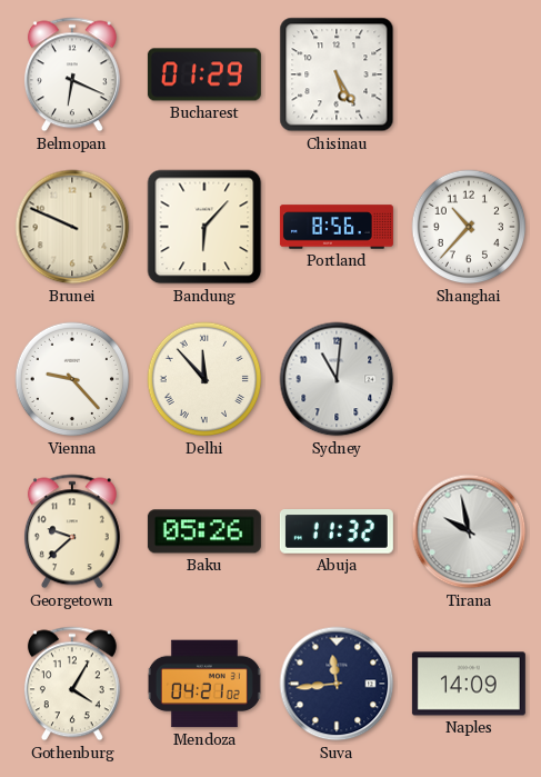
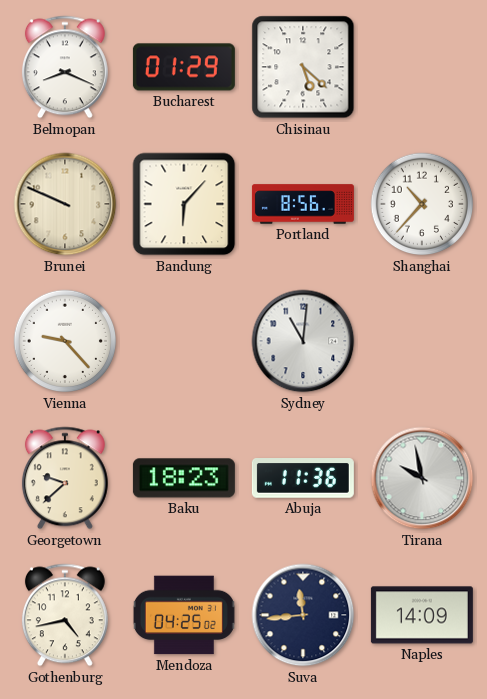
Belmopan: 6:19 -> 8:19
Chisinau: 5:25 -> 5:22
Delhi: 11:53 -> none
Baku: 05:26 -> 18:23
Abuja: 11:32 -> 11:36
Gothenburg: 4:05 -> 4:43
Mendoza: 04:21 -> 04:25
